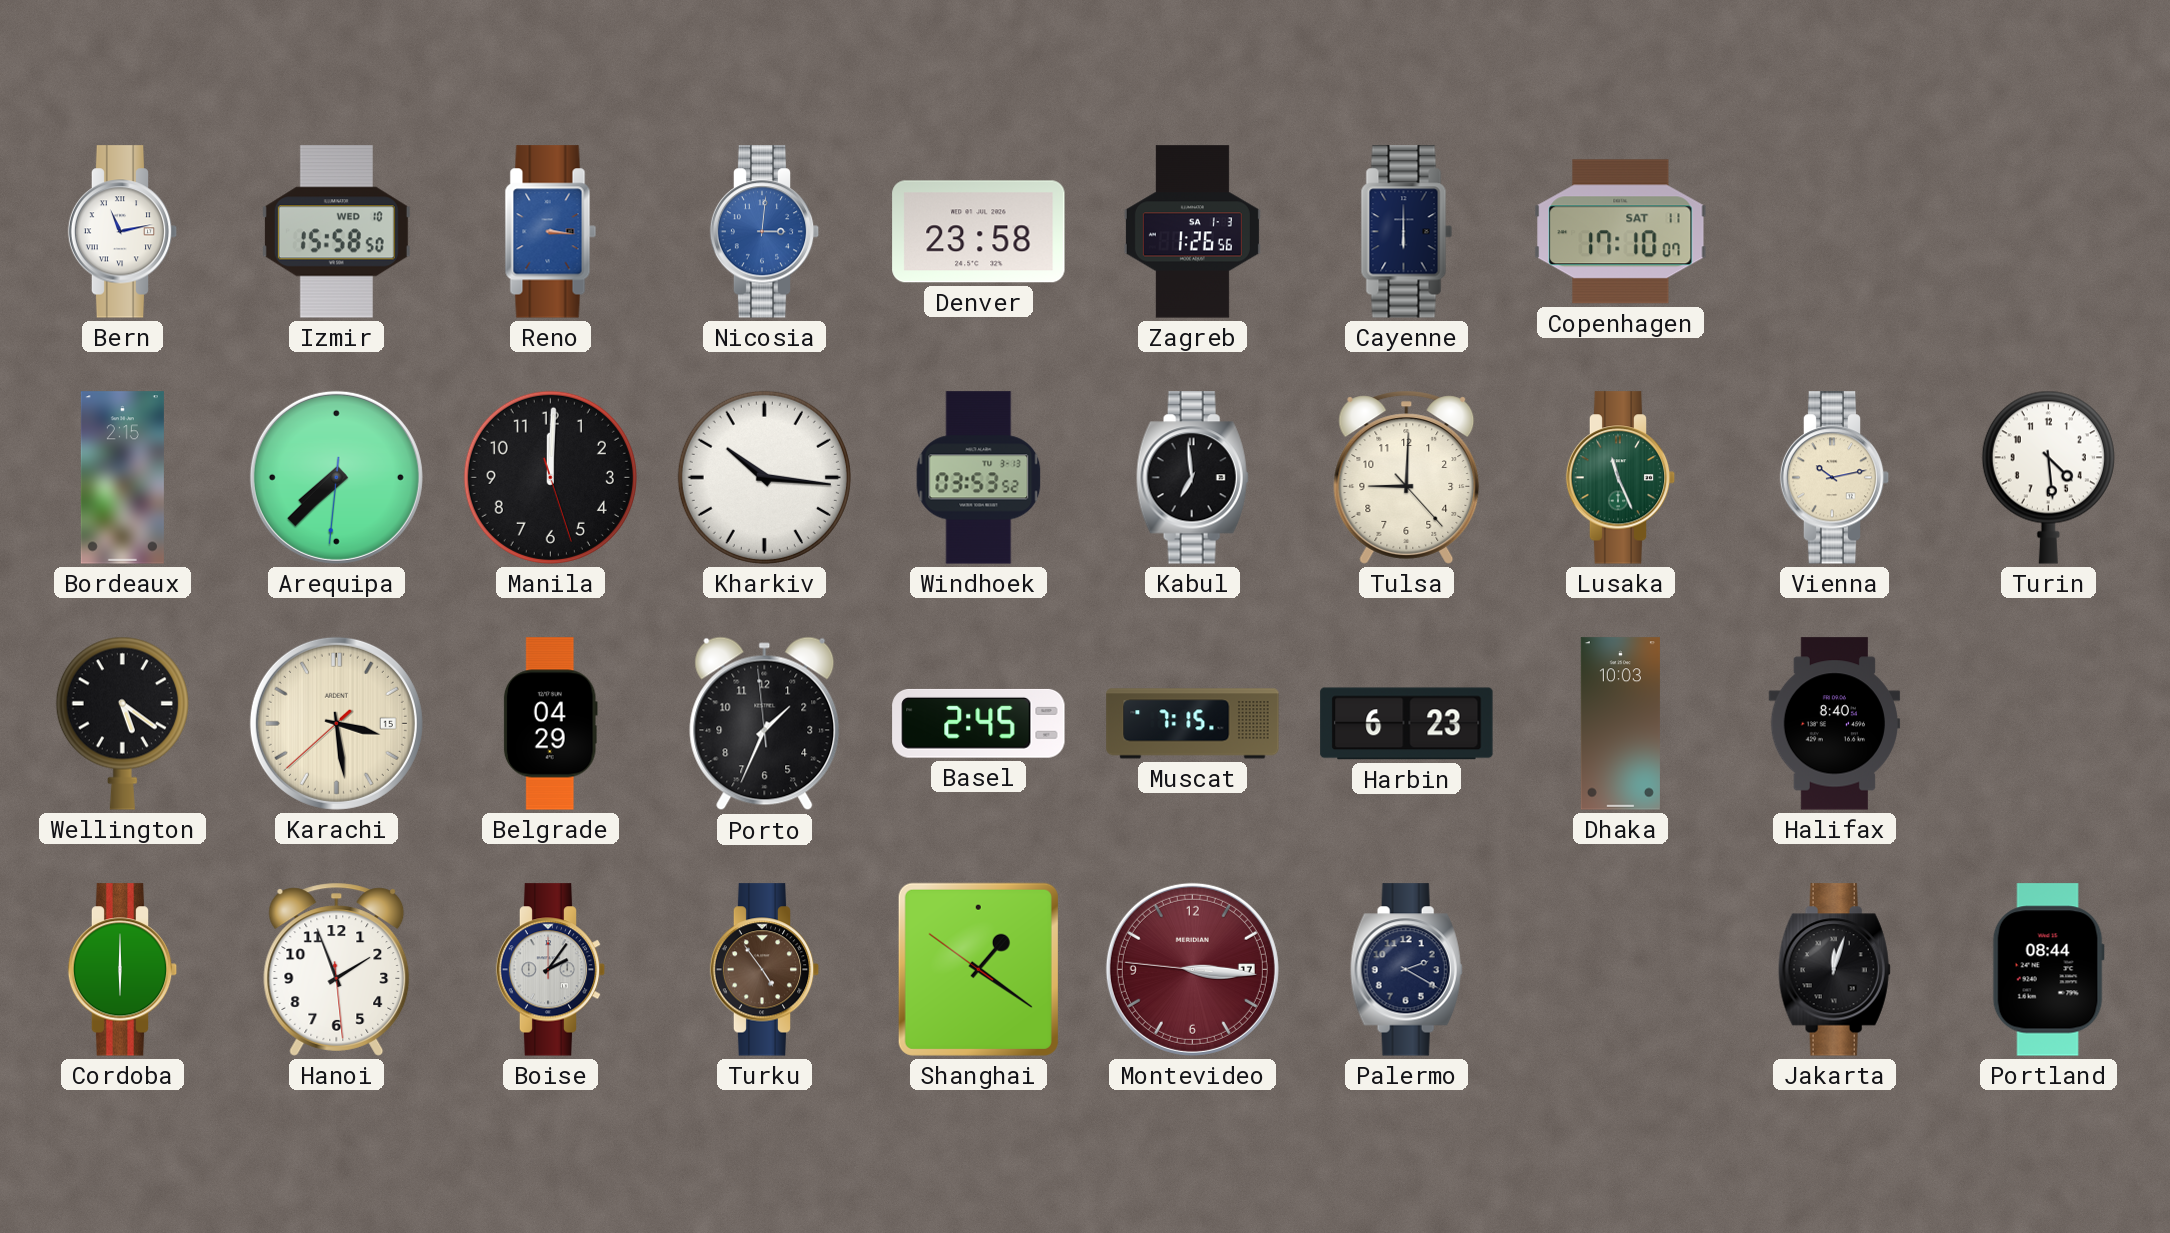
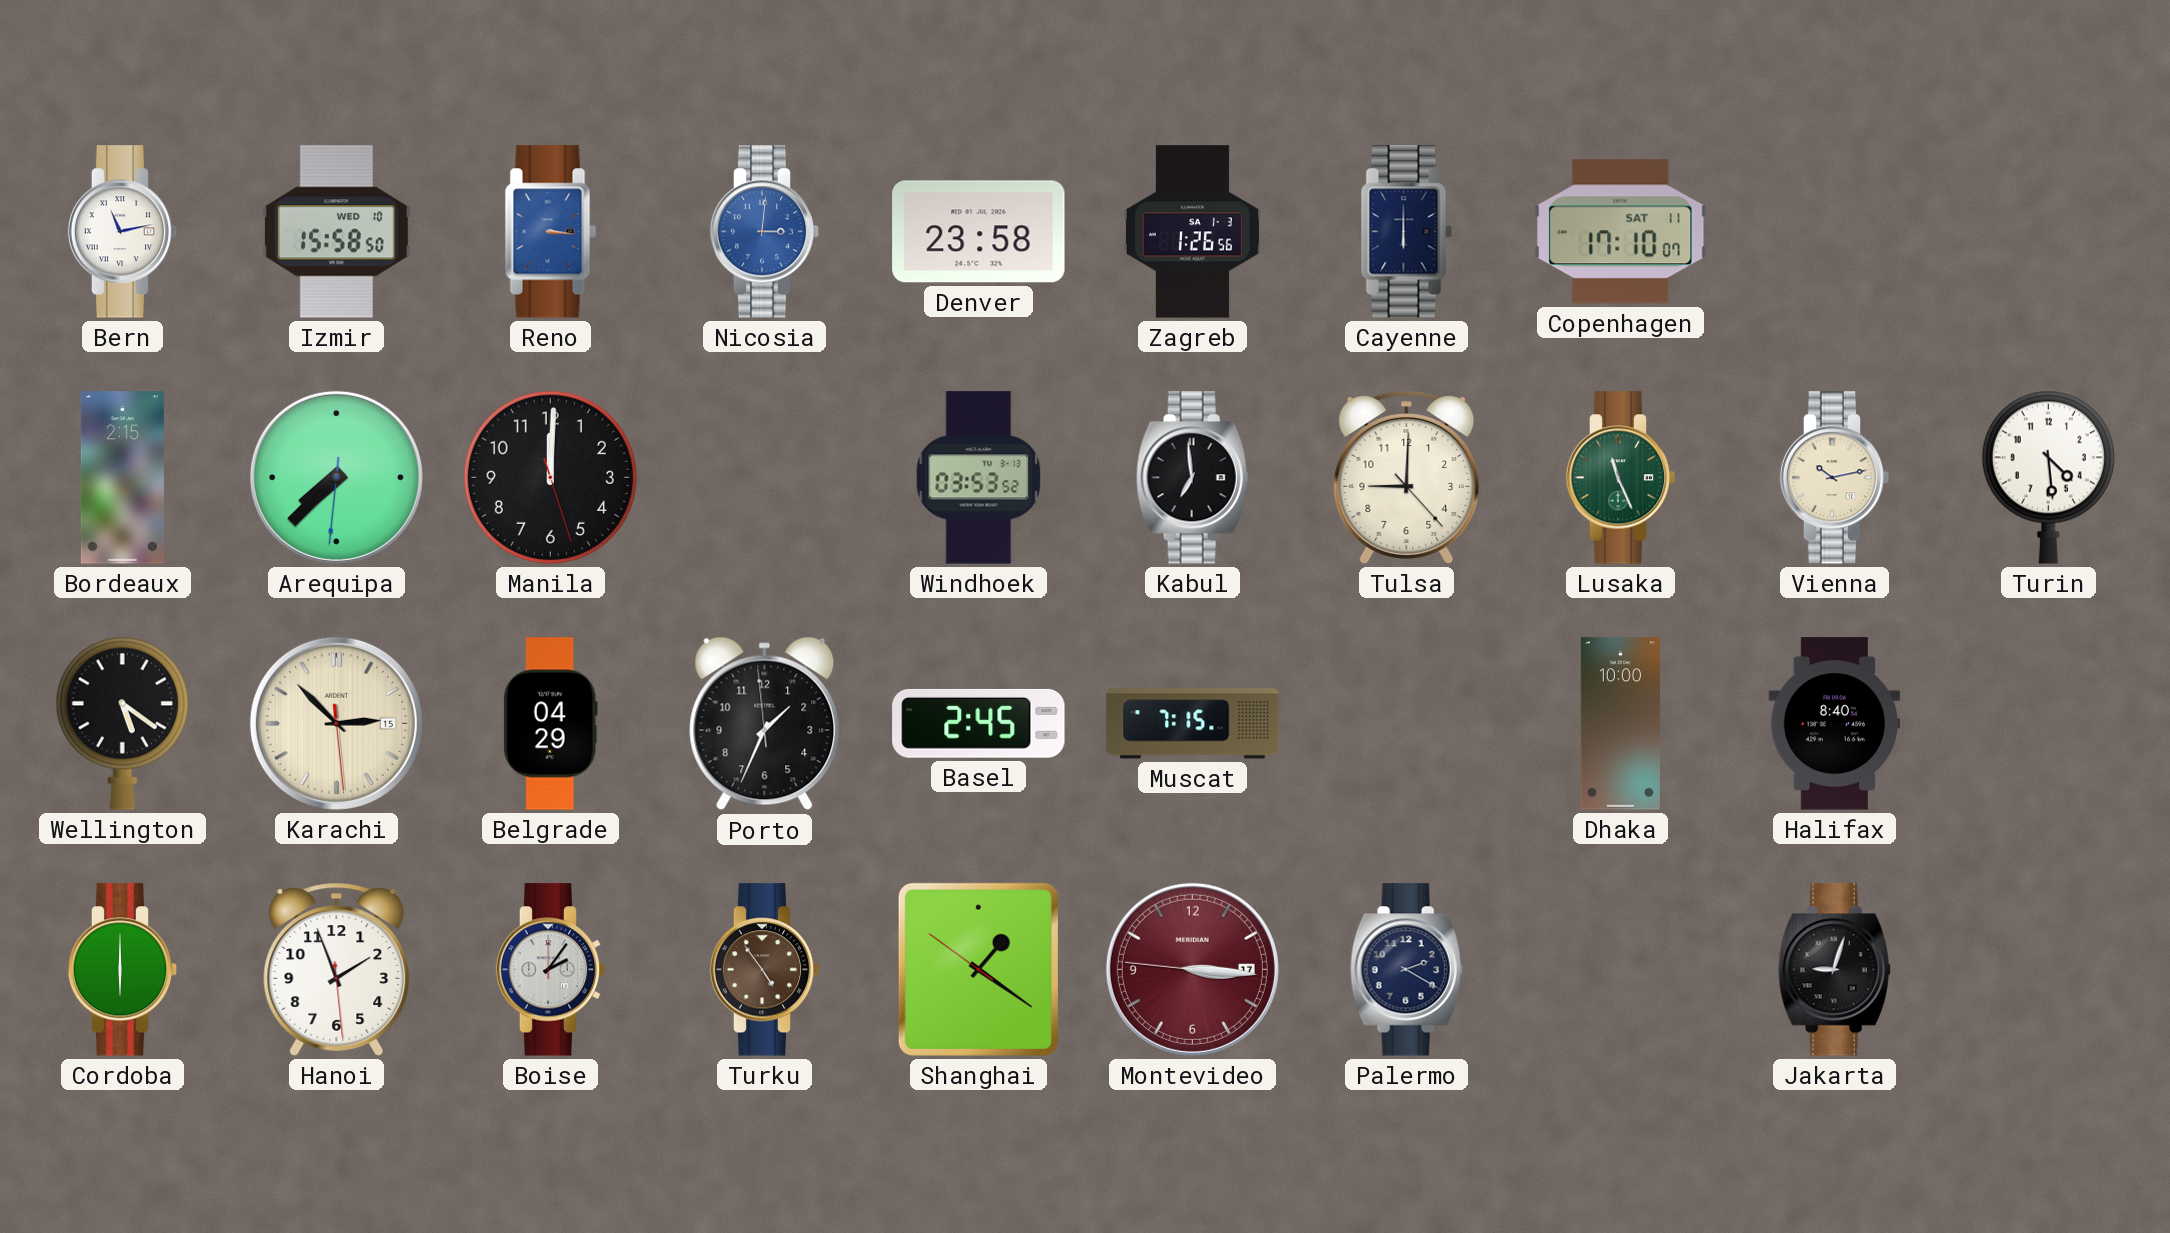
Kharkiv: 10:16 -> none
Karachi: 3:28 -> 2:52
Harbin: 6:23 -> none
Dhaka: 10:03 -> 10:00
Jakarta: 12:03 -> 9:03
Portland: 08:44 -> none
